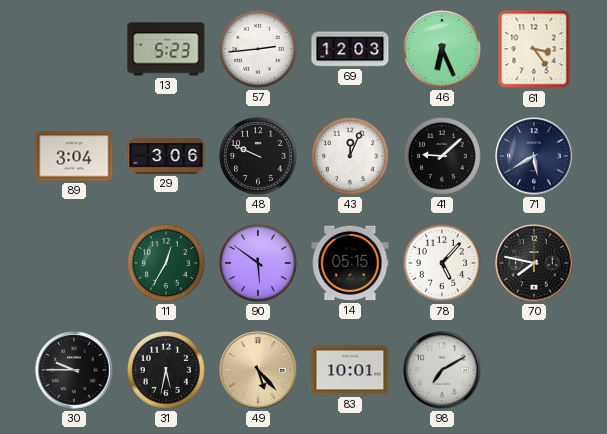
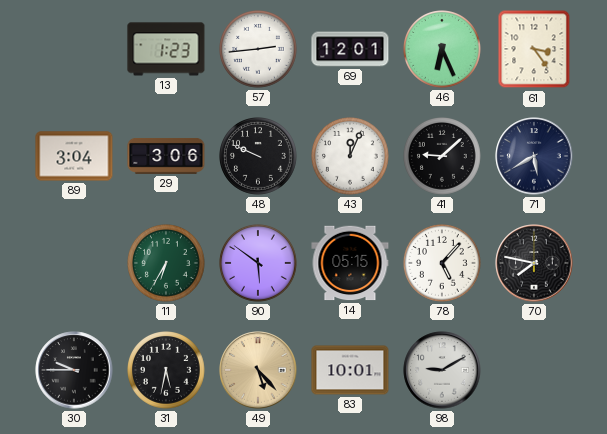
13: 5:23 -> 1:23
69: 12:03 -> 12:01
11: 12:35 -> 6:35
98: 7:10 -> 9:10
